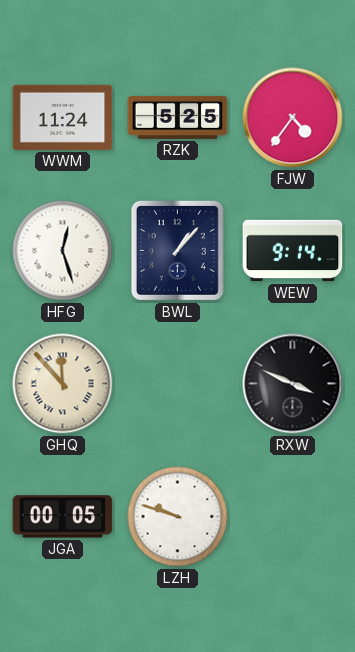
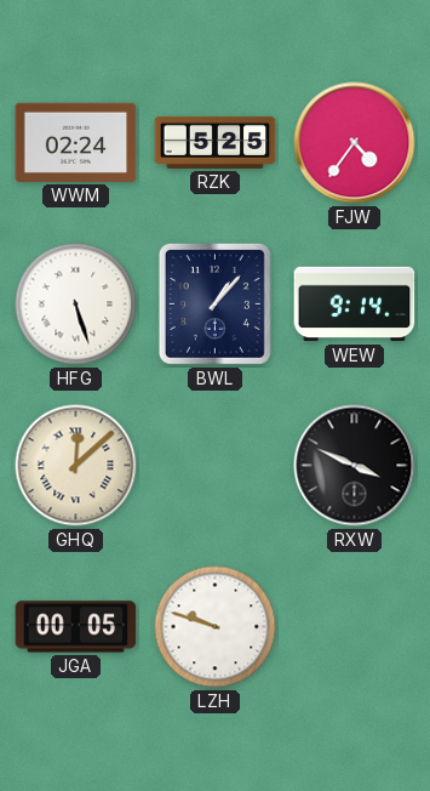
WWM: 11:24 -> 02:24
HFG: 12:27 -> 5:27
GHQ: 11:53 -> 12:08
